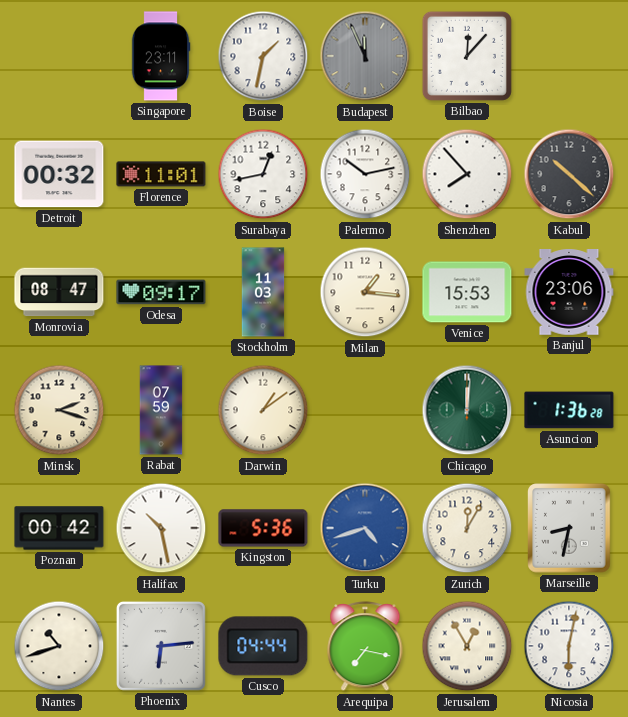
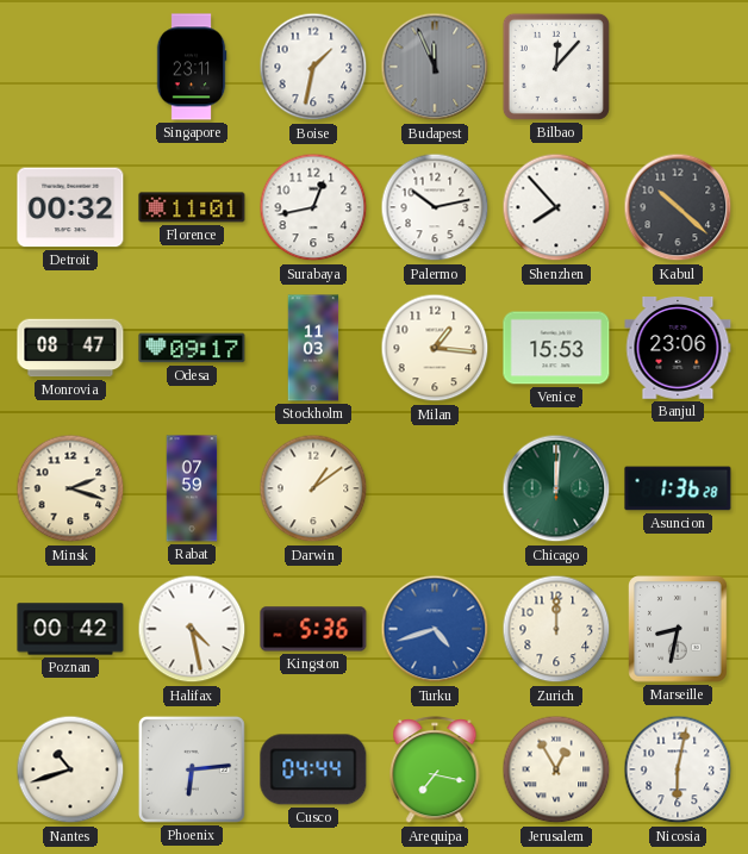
Halifax: 10:28 -> 4:28
Zurich: 12:05 -> 12:00
